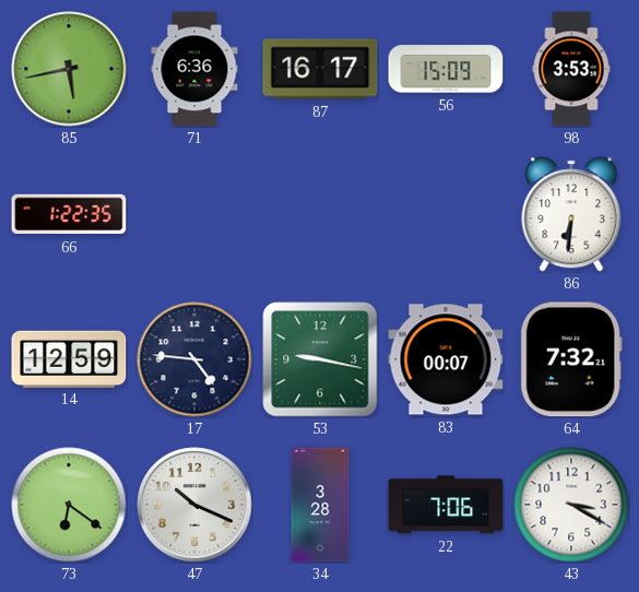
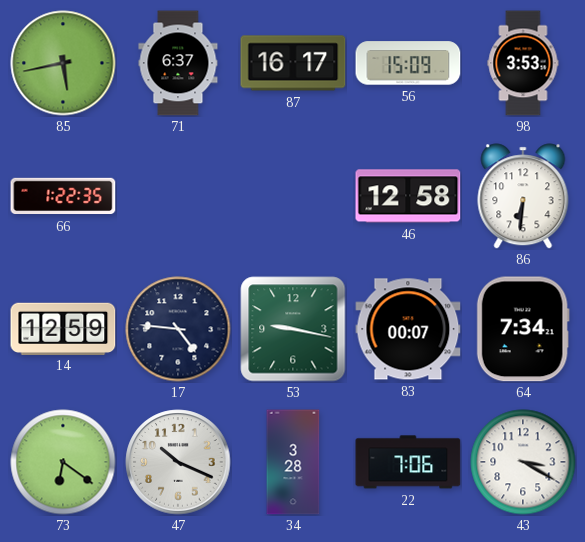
71: 6:36 -> 6:37
46: none -> 12:58
64: 7:32 -> 7:34
